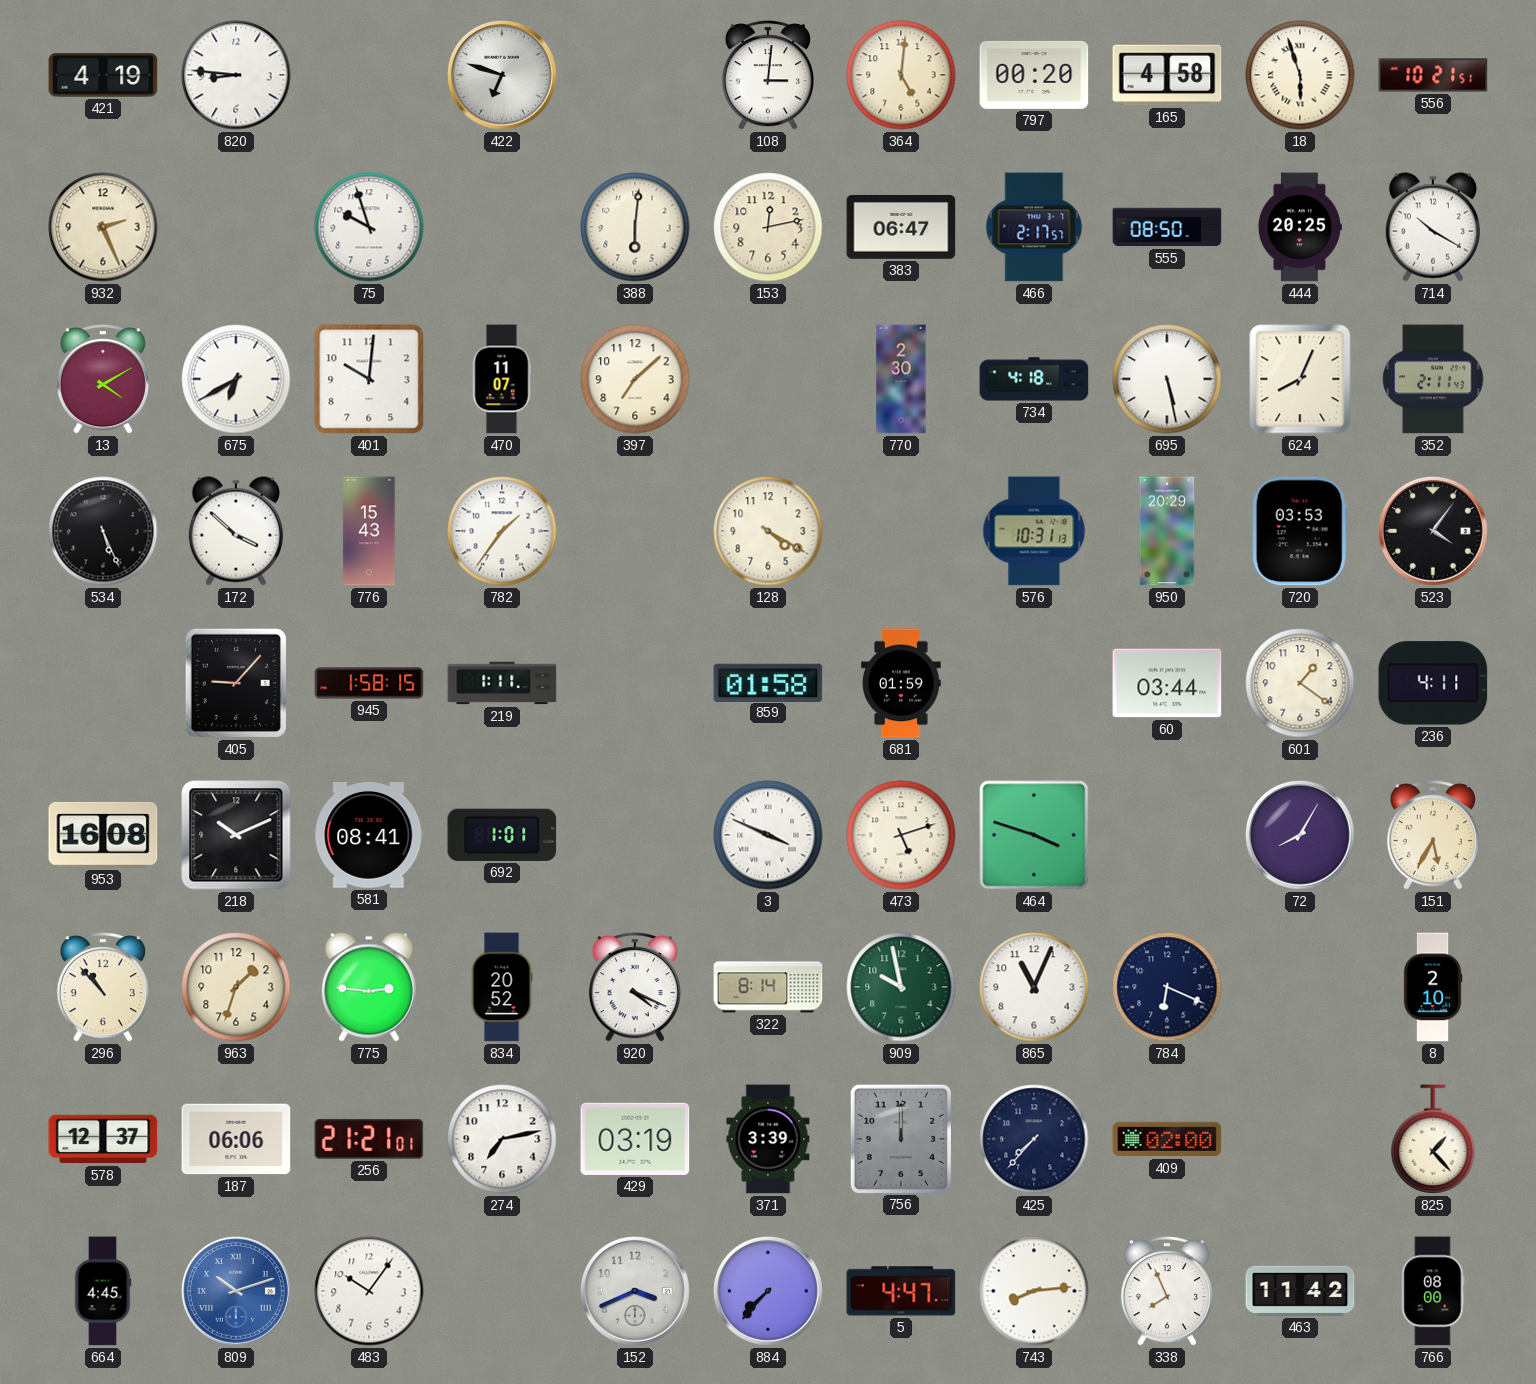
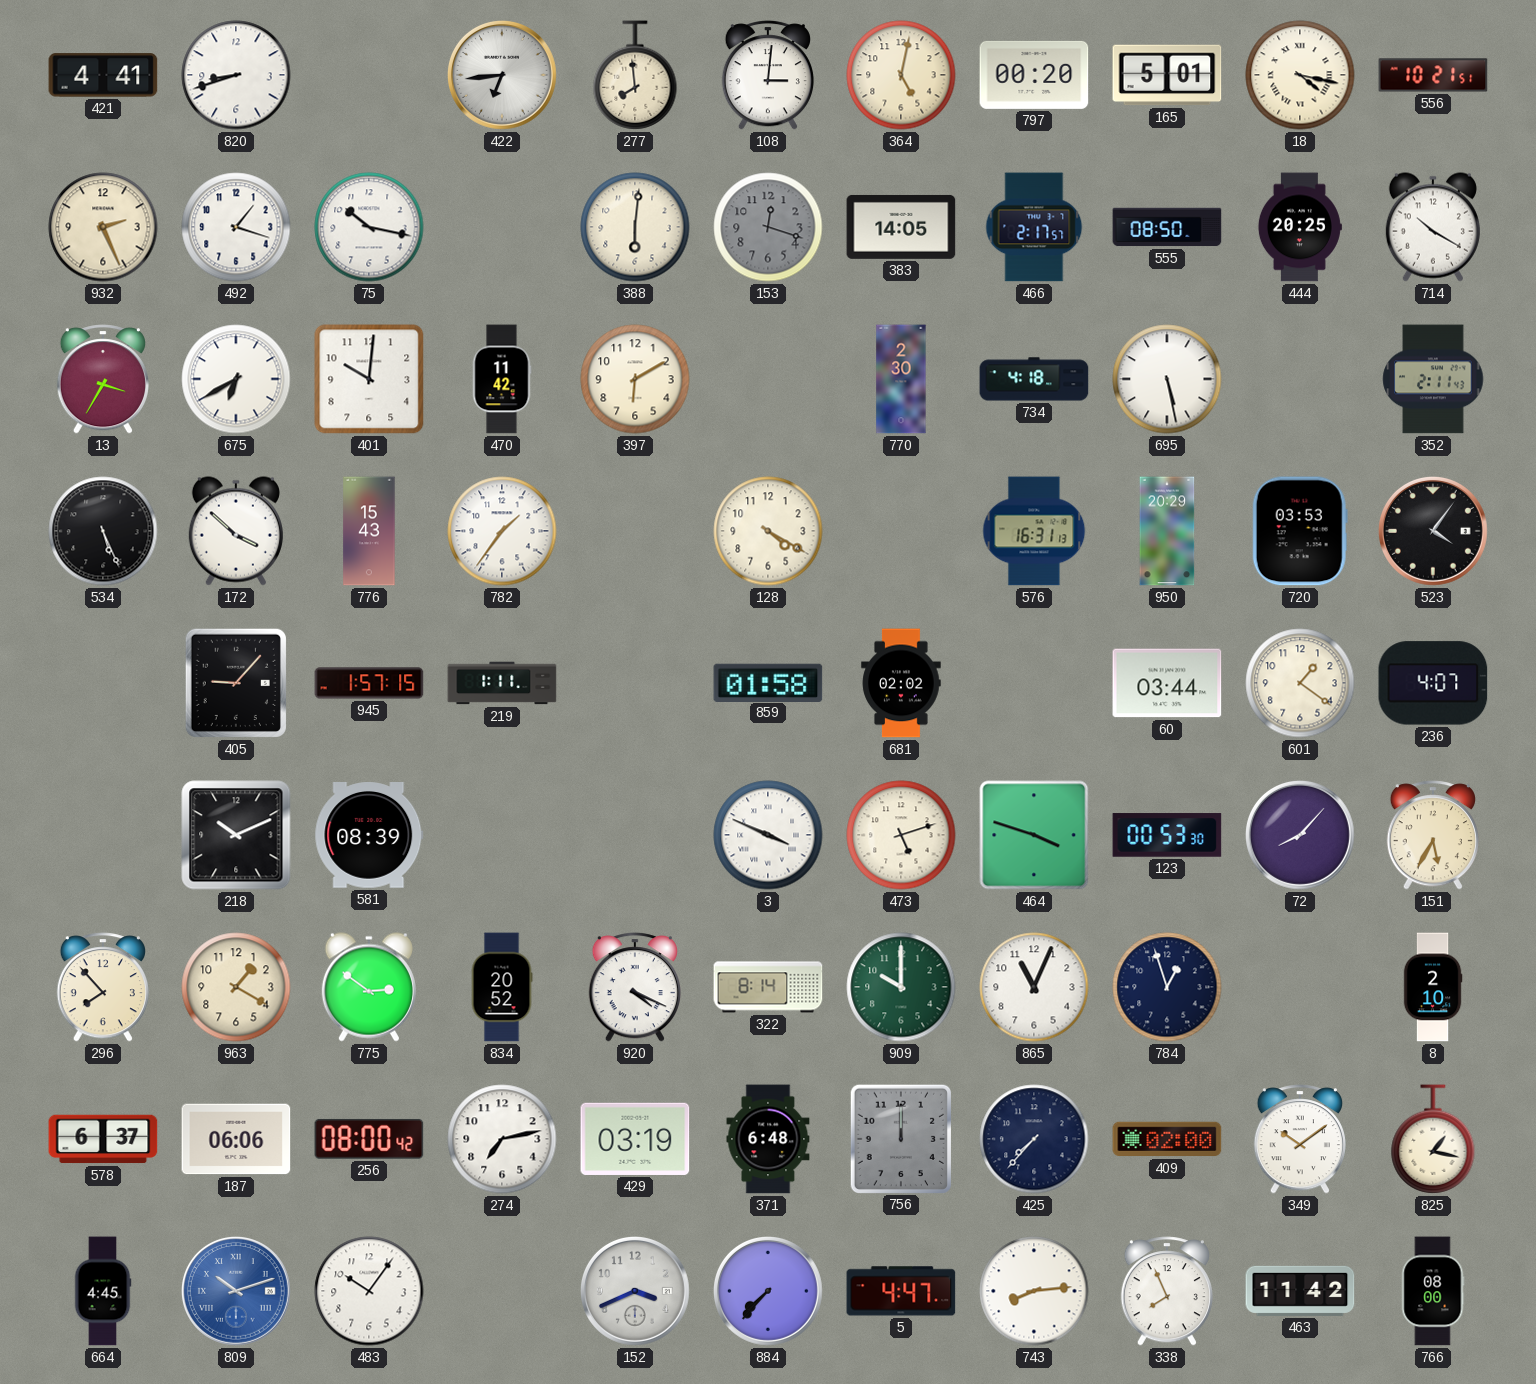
421: 4:19 -> 4:41
820: 8:46 -> 8:42
422: 6:48 -> 6:44
277: none -> 7:59
364: 5:01 -> 5:02
165: 4:58 -> 5:01
18: 5:57 -> 4:17
492: none -> 1:18
75: 9:57 -> 10:17
153: 12:13 -> 12:18
153 dial: cream -> grey
383: 06:47 -> 14:05
13: 4:10 -> 3:35
470: 11:07 -> 11:42
397: 7:08 -> 6:10
624: 8:04 -> none
576: 10:31 -> 16:31
945: 1:58 -> 1:57
681: 01:59 -> 02:02
236: 4:11 -> 4:07
953: 16:08 -> none
581: 08:41 -> 08:39
692: 1:01 -> none
123: none -> 00:53
72: 8:05 -> 8:07
296: 10:53 -> 7:53
963: 1:33 -> 1:20
775: 2:46 -> 2:51
909: 9:58 -> 10:00
784: 6:19 -> 12:57
578: 12:37 -> 6:37
256: 21:21 -> 08:00
371: 3:39 -> 6:48
349: none -> 10:09
825: 1:23 -> 1:17
